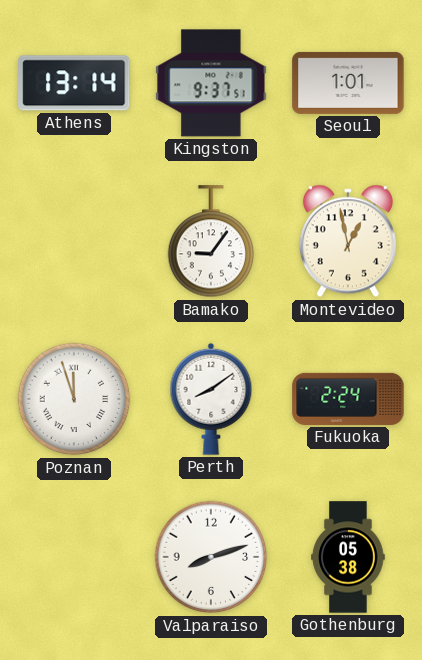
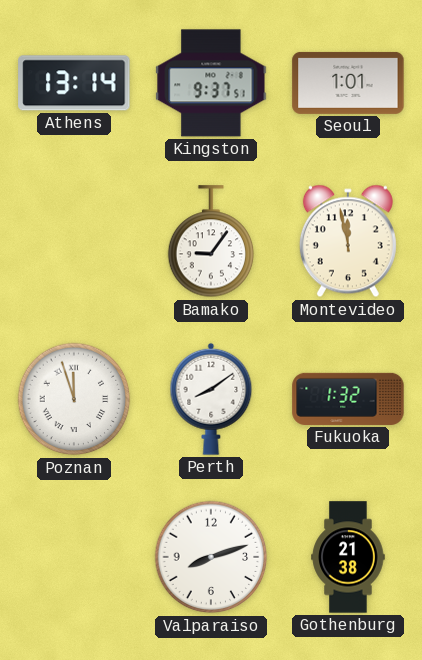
Montevideo: 12:58 -> 11:58
Fukuoka: 2:24 -> 1:32
Gothenburg: 05:38 -> 21:38
